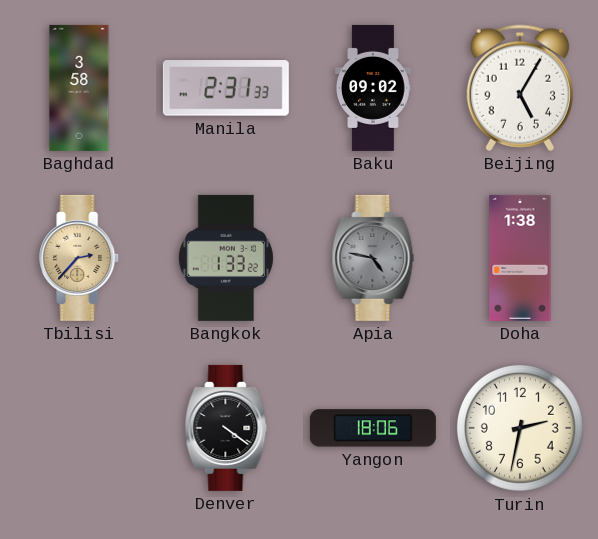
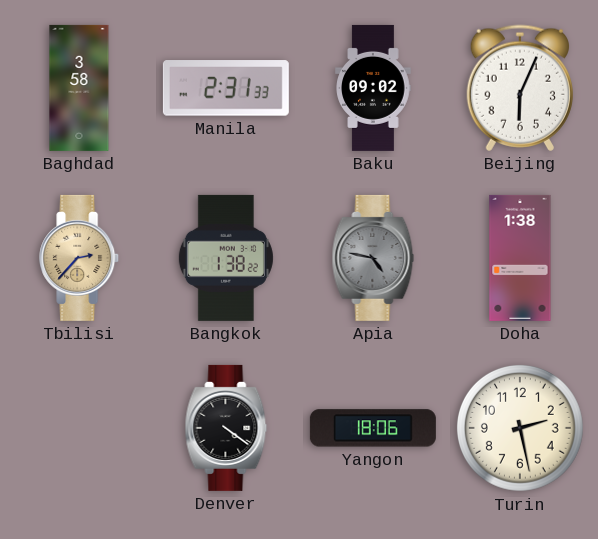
Beijing: 5:05 -> 6:04
Bangkok: 1:33 -> 1:38
Turin: 2:32 -> 2:28
